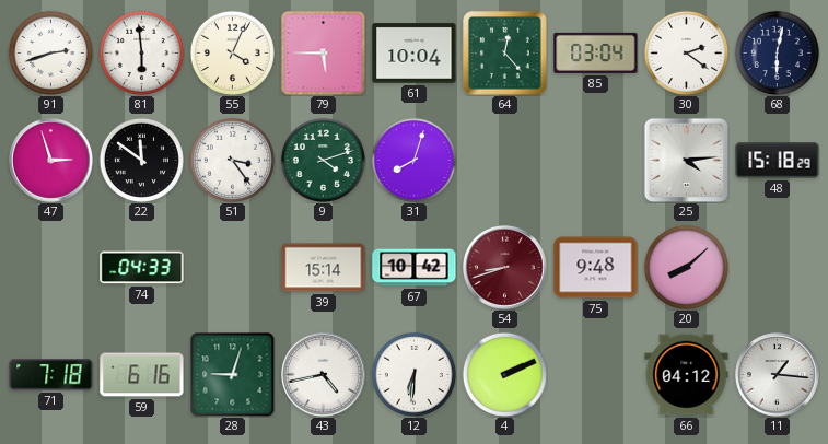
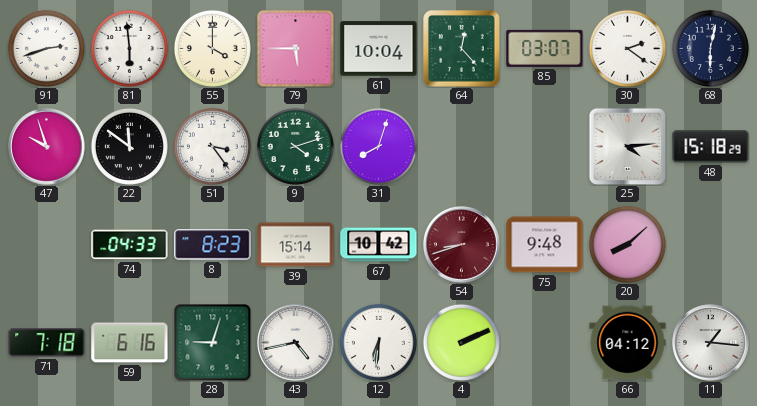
55: 4:04 -> 4:00
85: 03:04 -> 03:07
47: 2:57 -> 9:57
8: none -> 8:23
